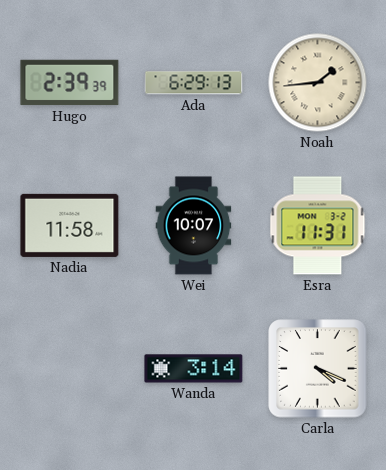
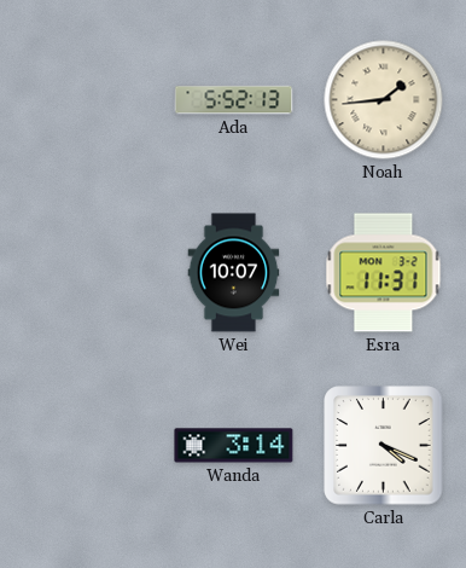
Hugo: 2:39 -> none
Ada: 6:29 -> 5:52
Nadia: 11:58 -> none
